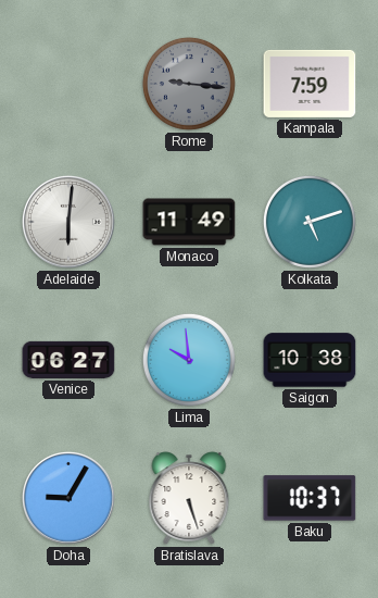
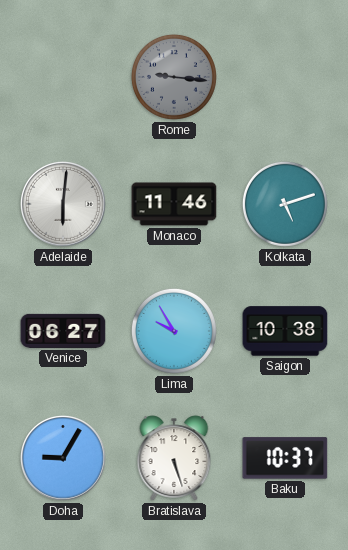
Kampala: 7:59 -> none
Monaco: 11:49 -> 11:46
Lima: 9:59 -> 9:55
